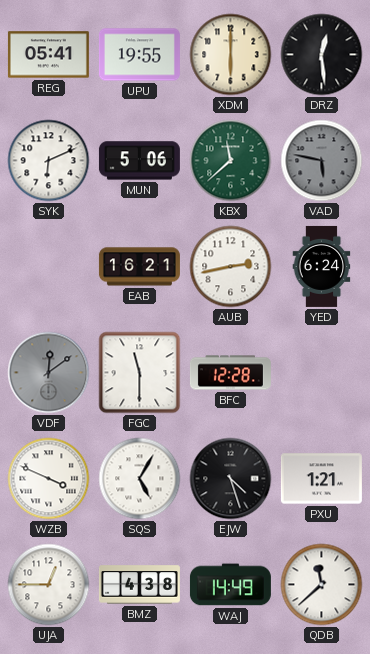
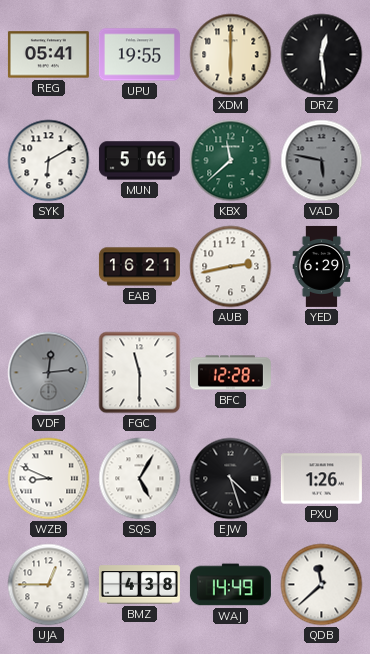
SYK: 6:11 -> 6:10
YED: 6:24 -> 6:29
VDF: 12:09 -> 12:14
WZB: 3:49 -> 8:49
PXU: 1:21 -> 1:26
